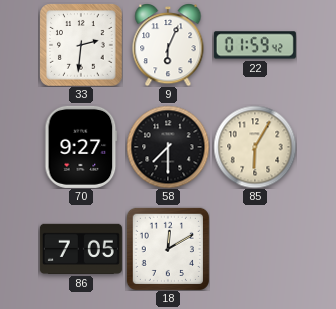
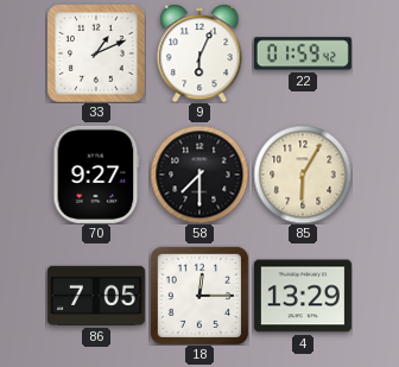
33: 2:31 -> 1:11
18: 12:10 -> 12:15
4: none -> 13:29
